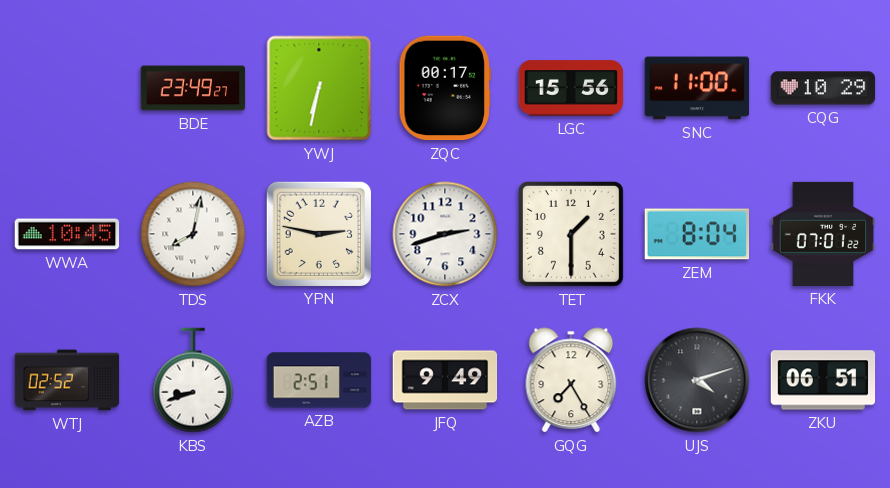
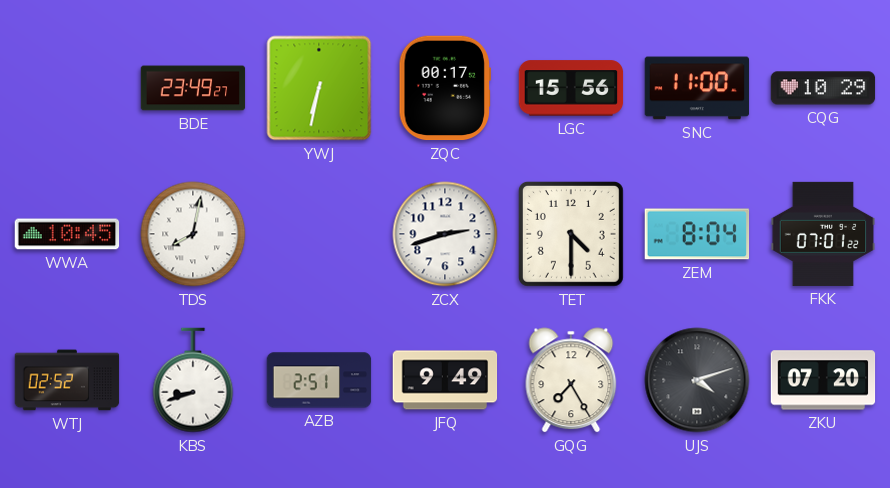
YPN: 2:47 -> none
TET: 1:30 -> 4:30
ZKU: 06:51 -> 07:20
